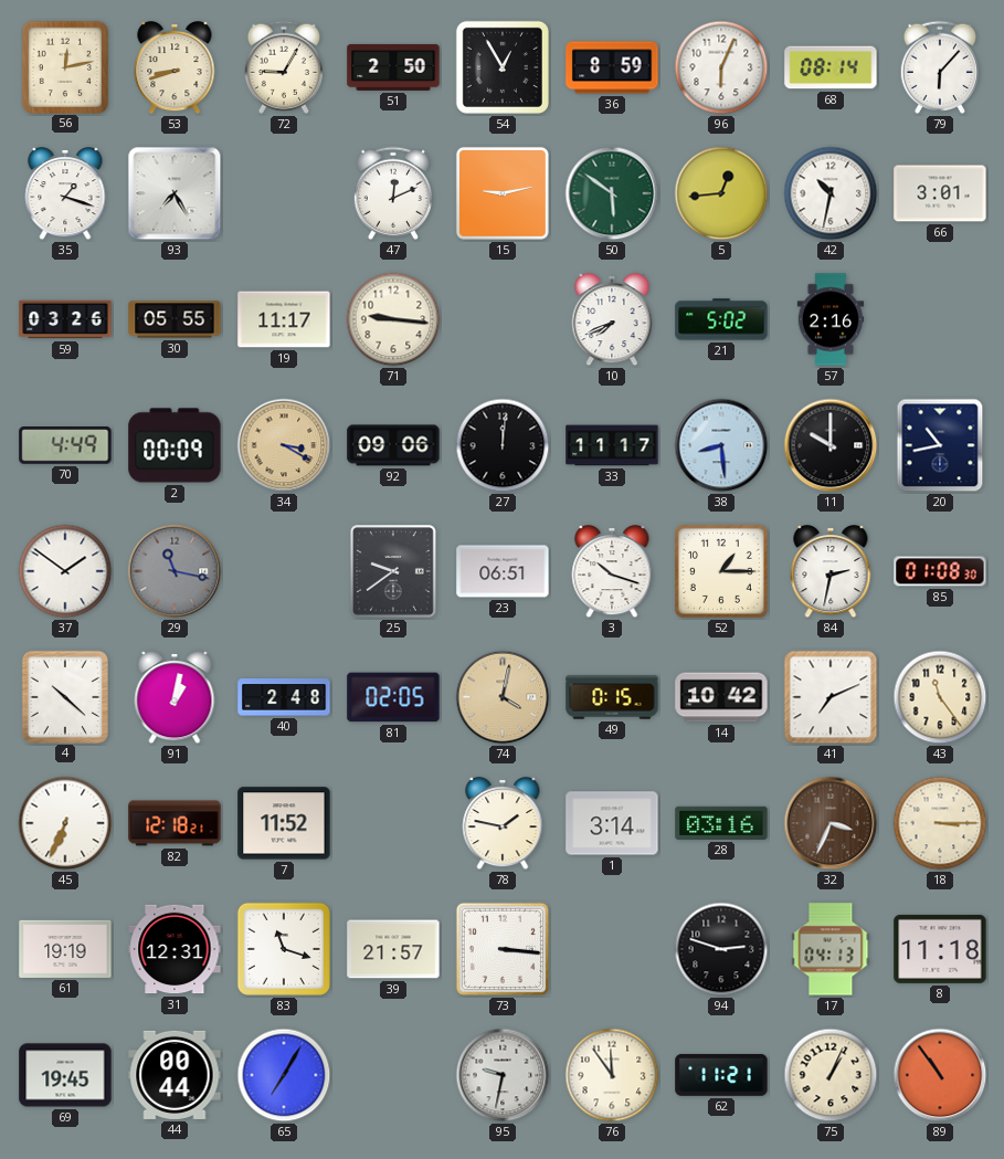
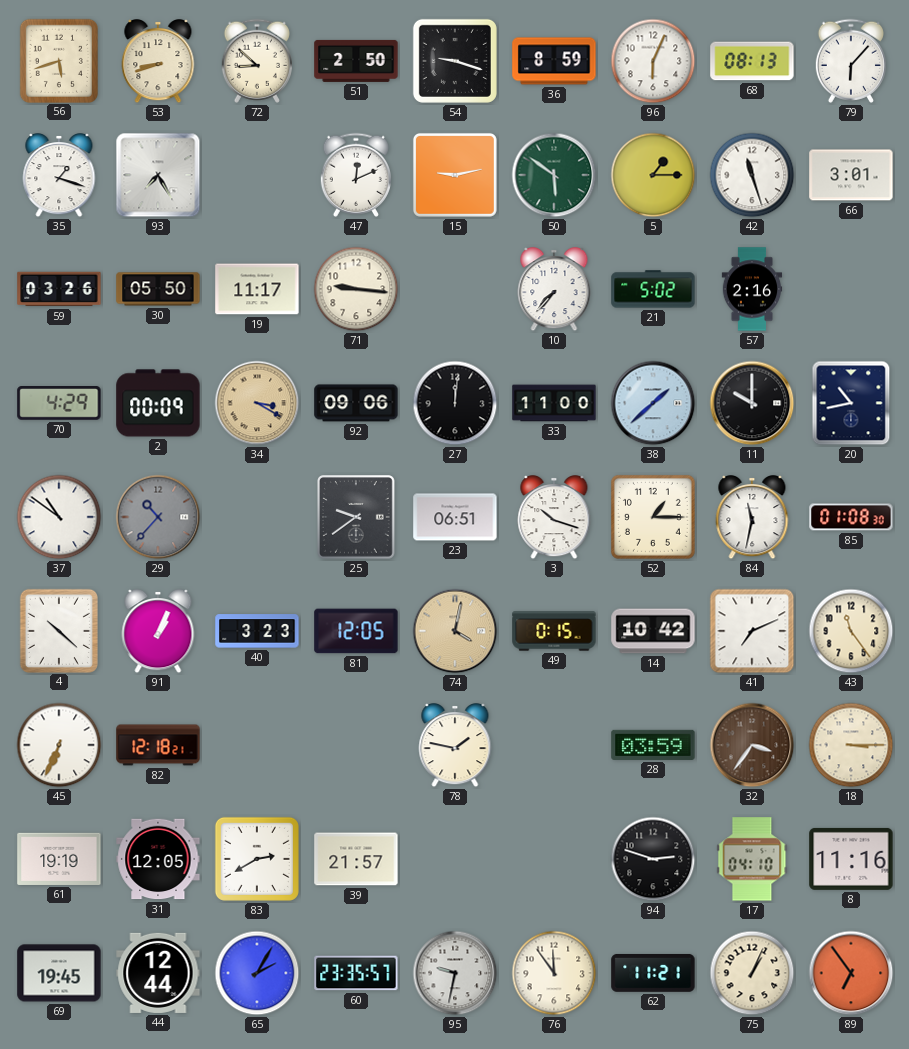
56: 12:13 -> 5:42
72: 9:05 -> 8:52
54: 12:55 -> 9:18
68: 08:14 -> 08:13
5: 12:44 -> 1:15
42: 10:32 -> 11:27
30: 05:55 -> 05:50
10: 7:41 -> 7:37
70: 4:49 -> 4:29
33: 11:17 -> 11:00
38: 8:29 -> 1:38
37: 1:51 -> 10:51
29: 11:17 -> 10:37
84: 2:32 -> 11:32
91: 1:02 -> 1:04
40: 2:48 -> 3:23
81: 02:05 -> 12:05
7: 11:52 -> none
1: 3:14 -> none
28: 03:16 -> 03:59
32: 3:34 -> 3:36
31: 12:31 -> 12:05
83: 11:18 -> 2:40
73: 3:16 -> none
17: 04:13 -> 04:10
8: 11:18 -> 11:16
44: 00:44 -> 12:44
65: 7:05 -> 2:05
60: none -> 23:35
89: 10:54 -> 6:54
